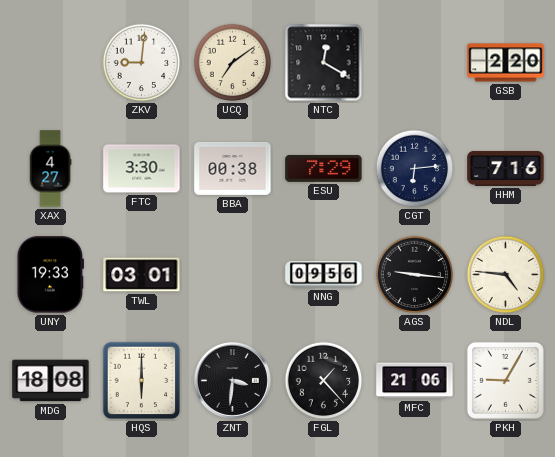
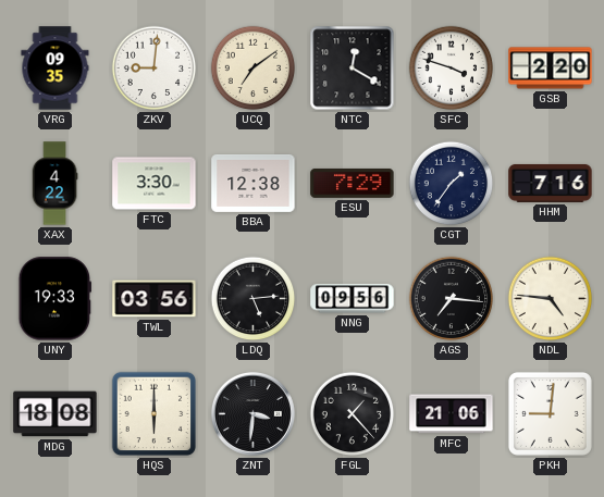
VRG: none -> 09:35
SFC: none -> 3:48
XAX: 4:27 -> 4:22
BBA: 00:38 -> 12:38
CGT: 6:14 -> 1:36
TWL: 03:01 -> 03:56
LDQ: none -> 5:14
AGS: 9:16 -> 7:16
PKH: 9:05 -> 9:01
